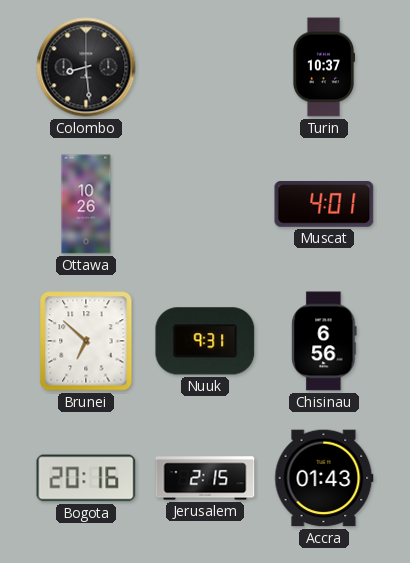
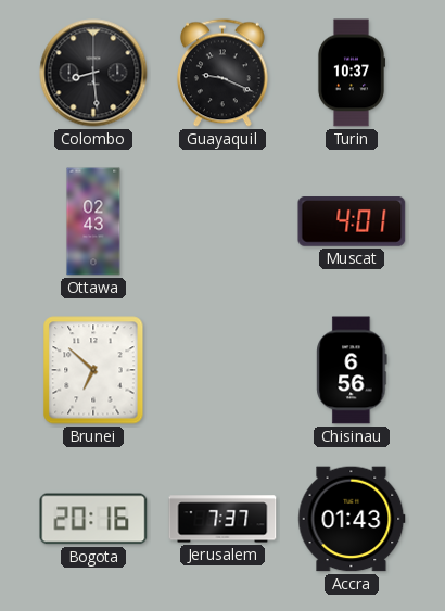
Guayaquil: none -> 9:19
Ottawa: 10:26 -> 02:43
Nuuk: 9:31 -> none
Jerusalem: 2:15 -> 7:37
